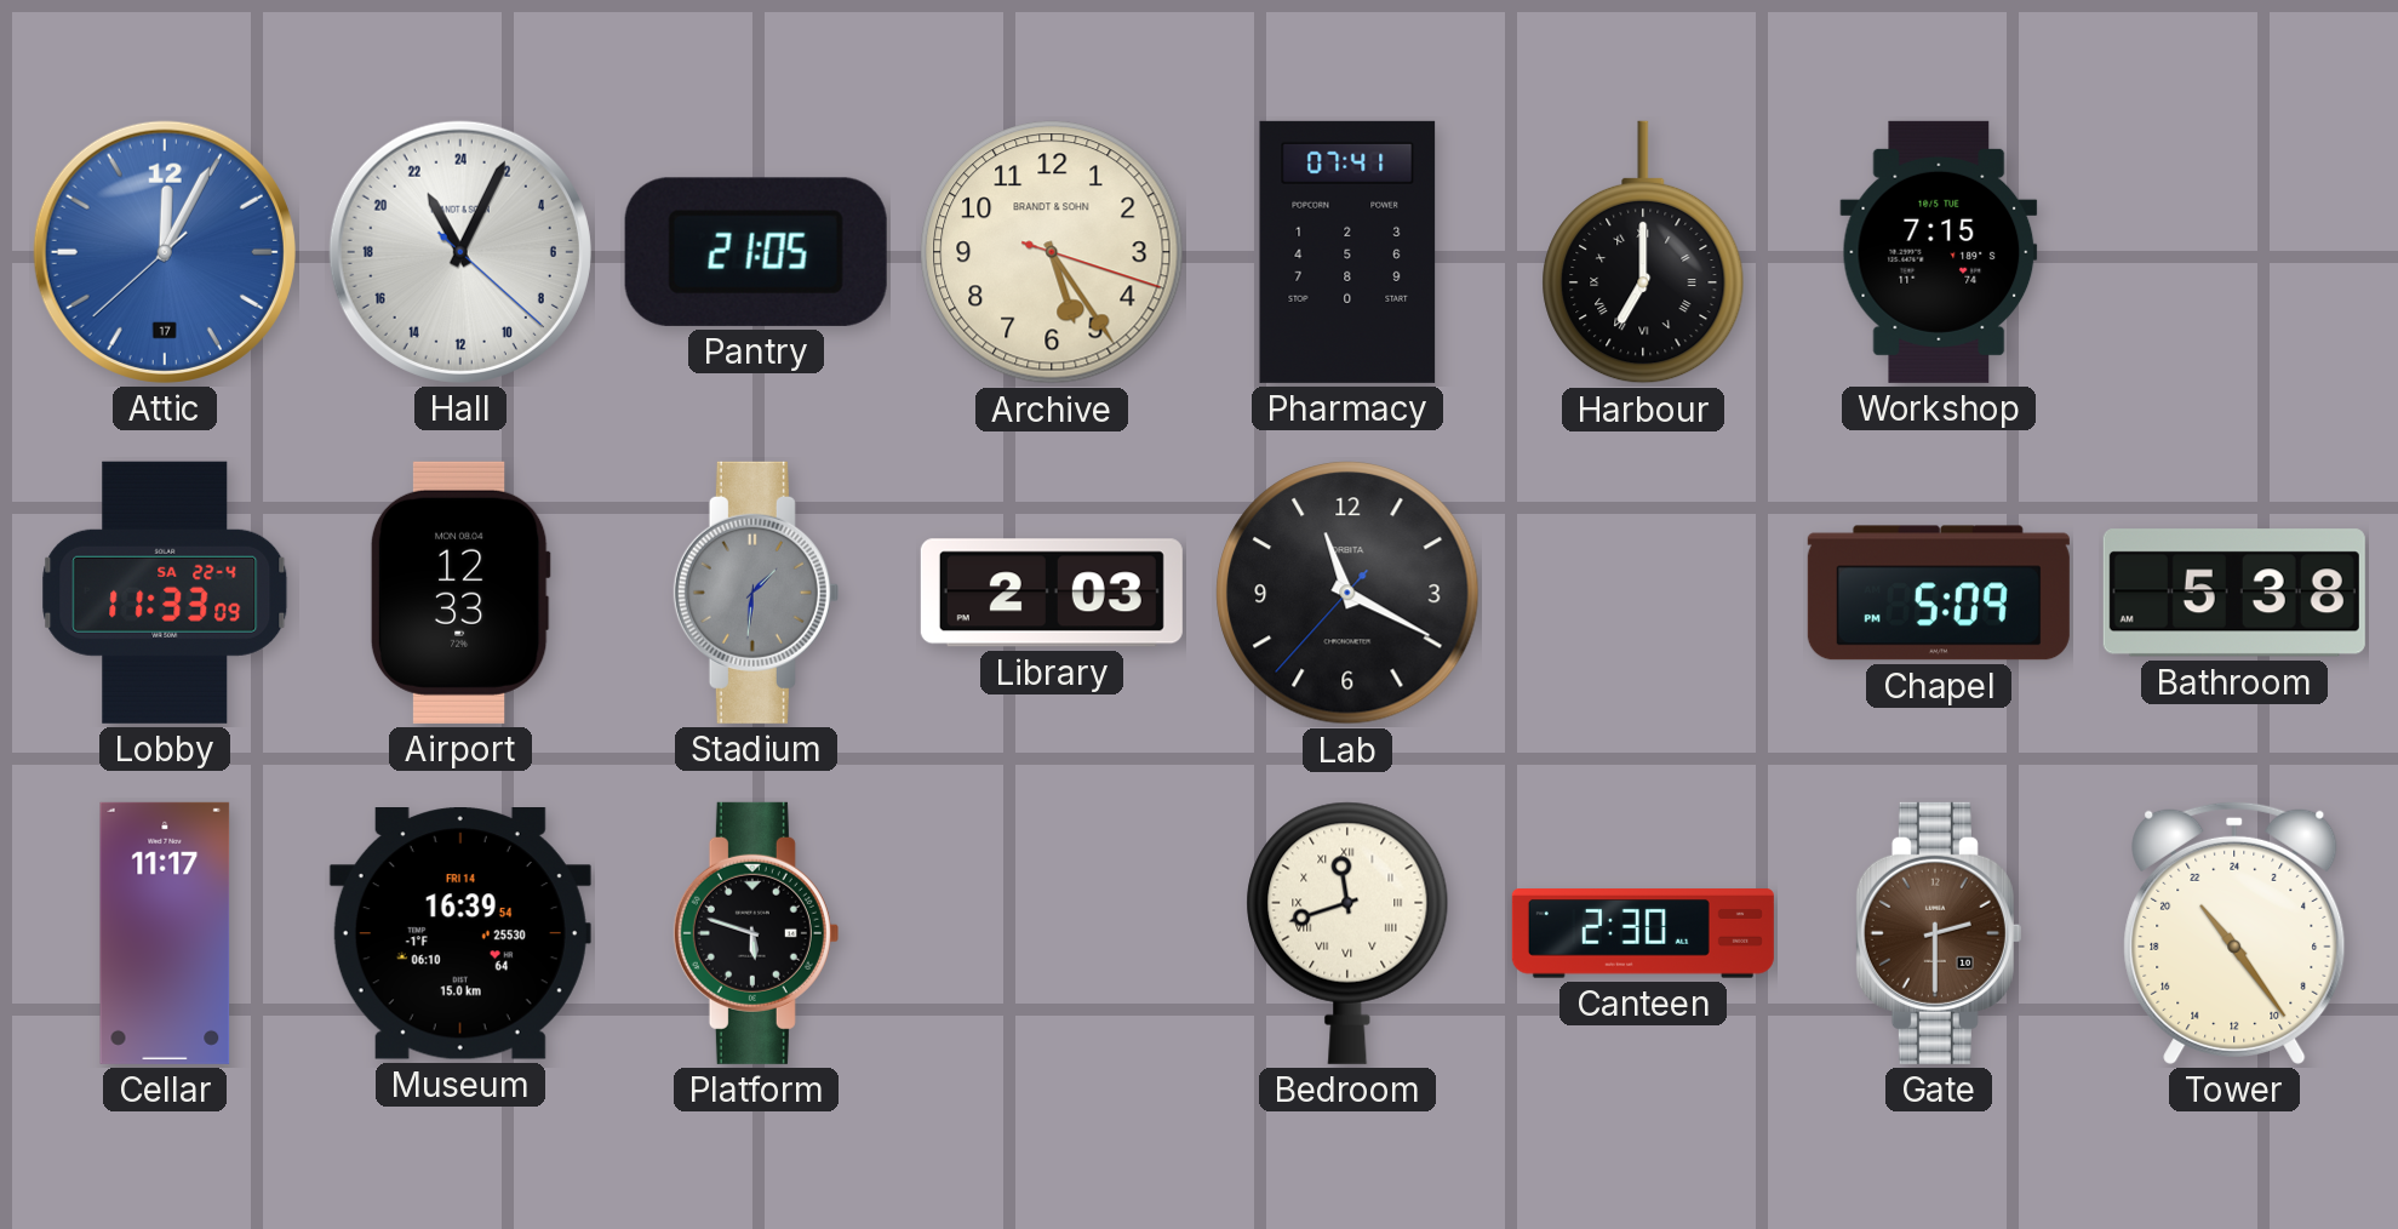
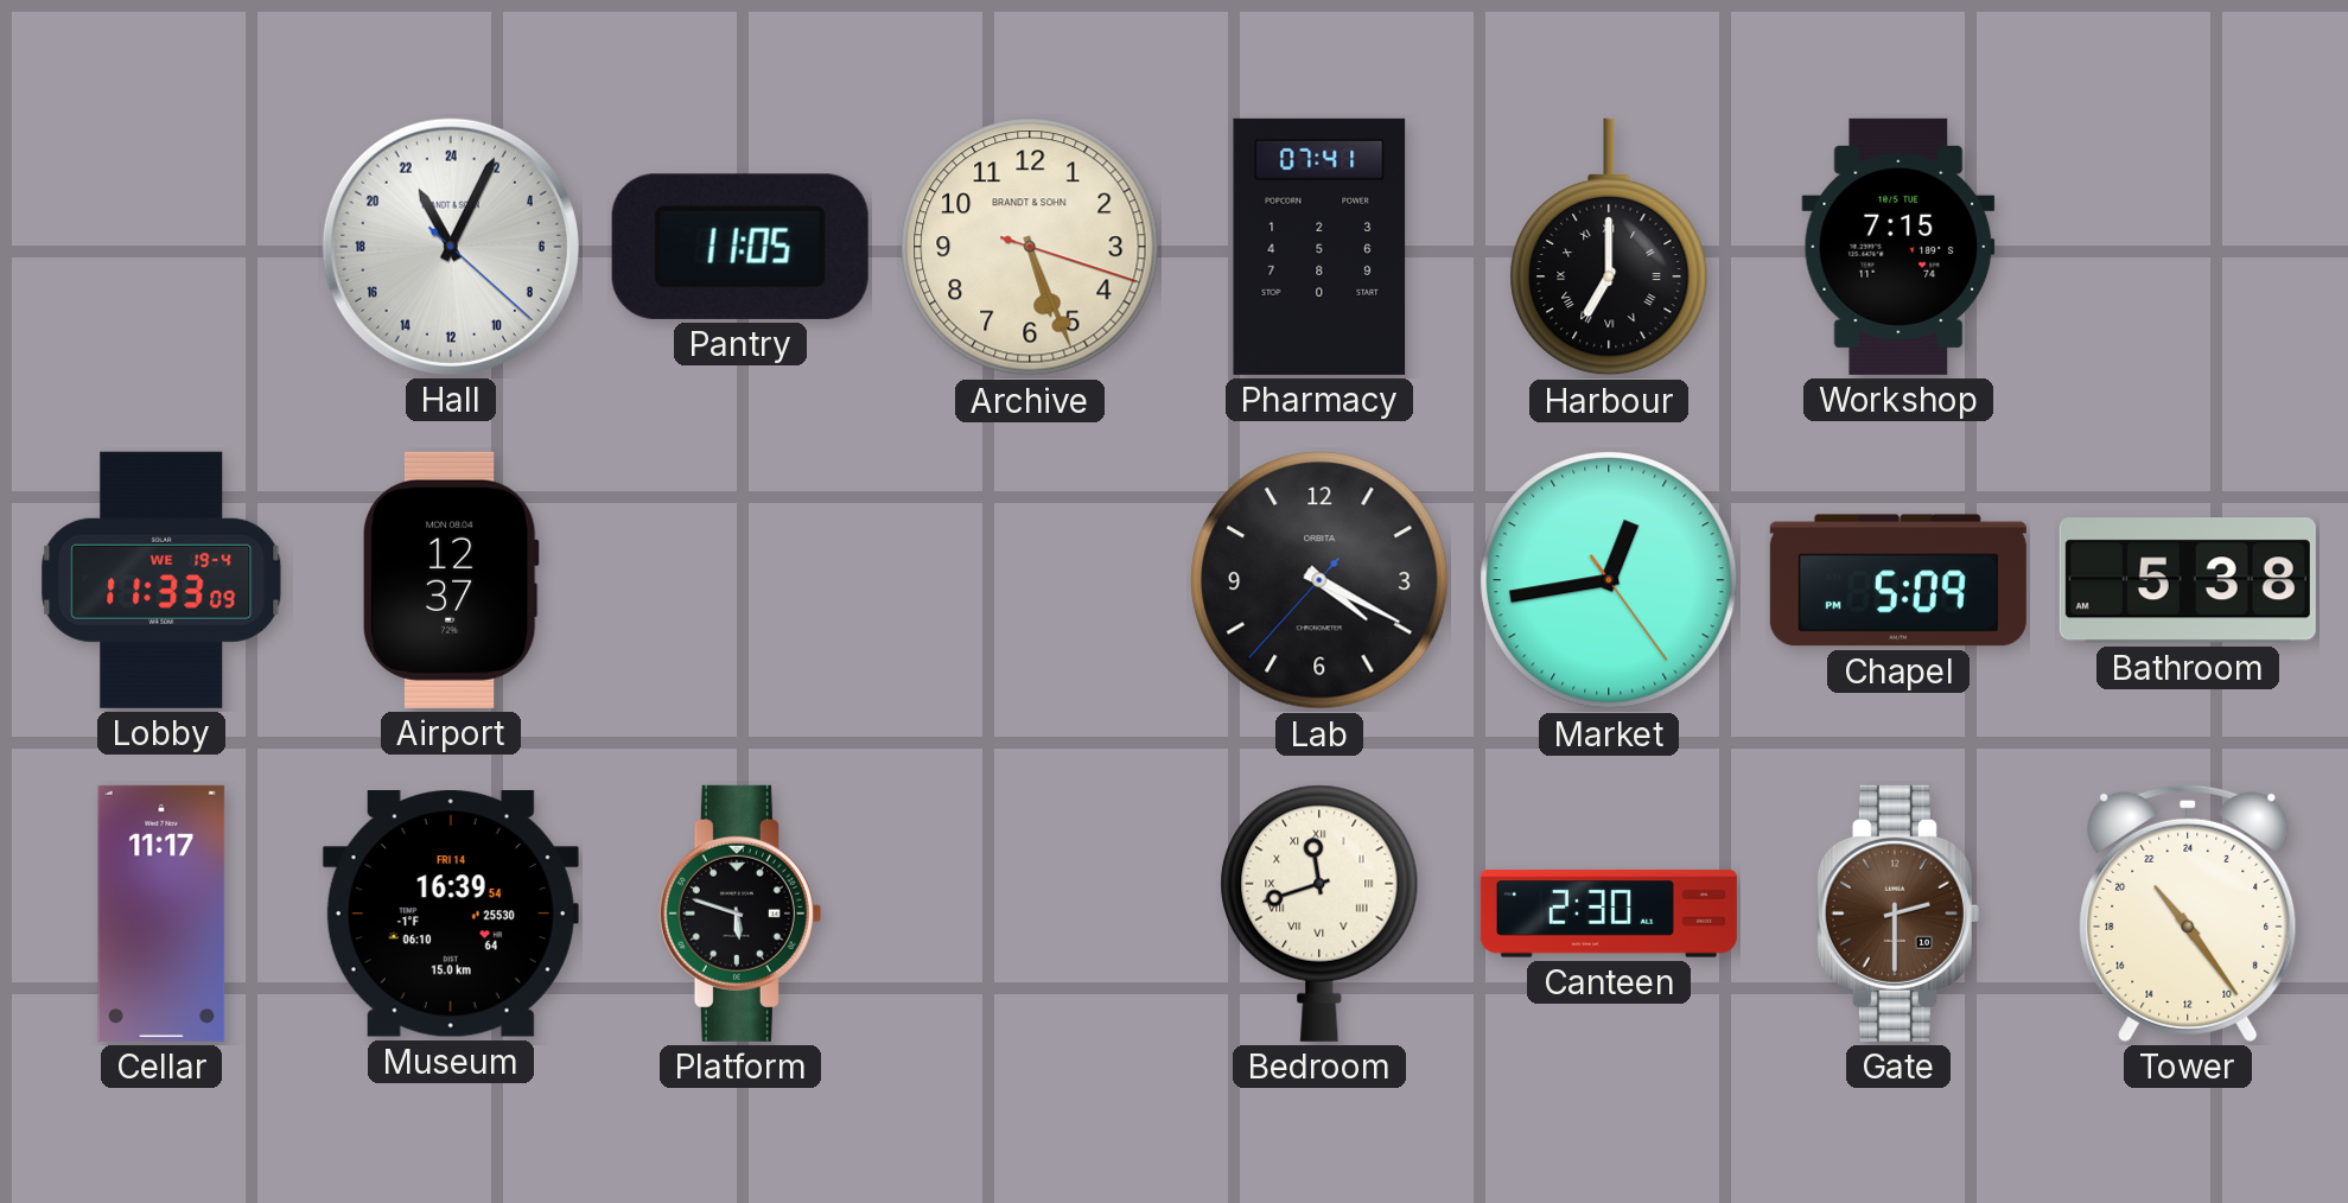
Attic: 12:04 -> none
Pantry: 21:05 -> 11:05
Archive: 5:24 -> 5:26
Lobby date: SA 22-4 -> WE 19-4
Airport: 12:33 -> 12:37
Stadium: 1:31 -> none
Library: 2:03 -> none
Lab: 11:19 -> 4:19
Market: none -> 12:43
